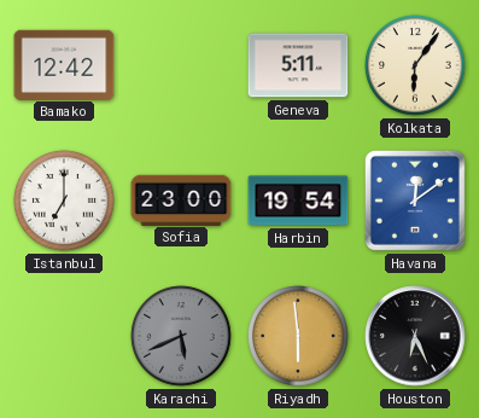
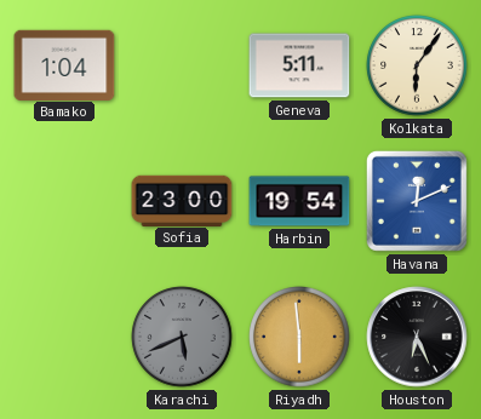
Bamako: 12:42 -> 1:04
Istanbul: 7:00 -> none
Havana: 12:09 -> 12:11
